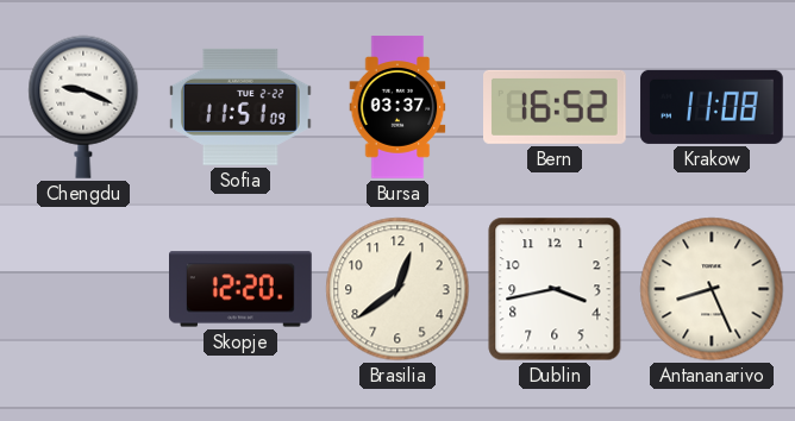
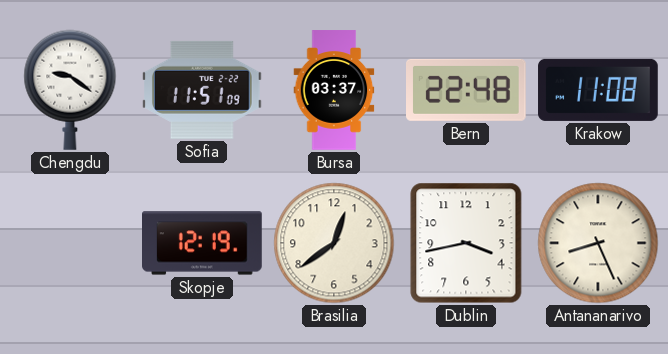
Chengdu: 9:19 -> 9:21
Bern: 16:52 -> 22:48
Skopje: 12:20 -> 12:19
